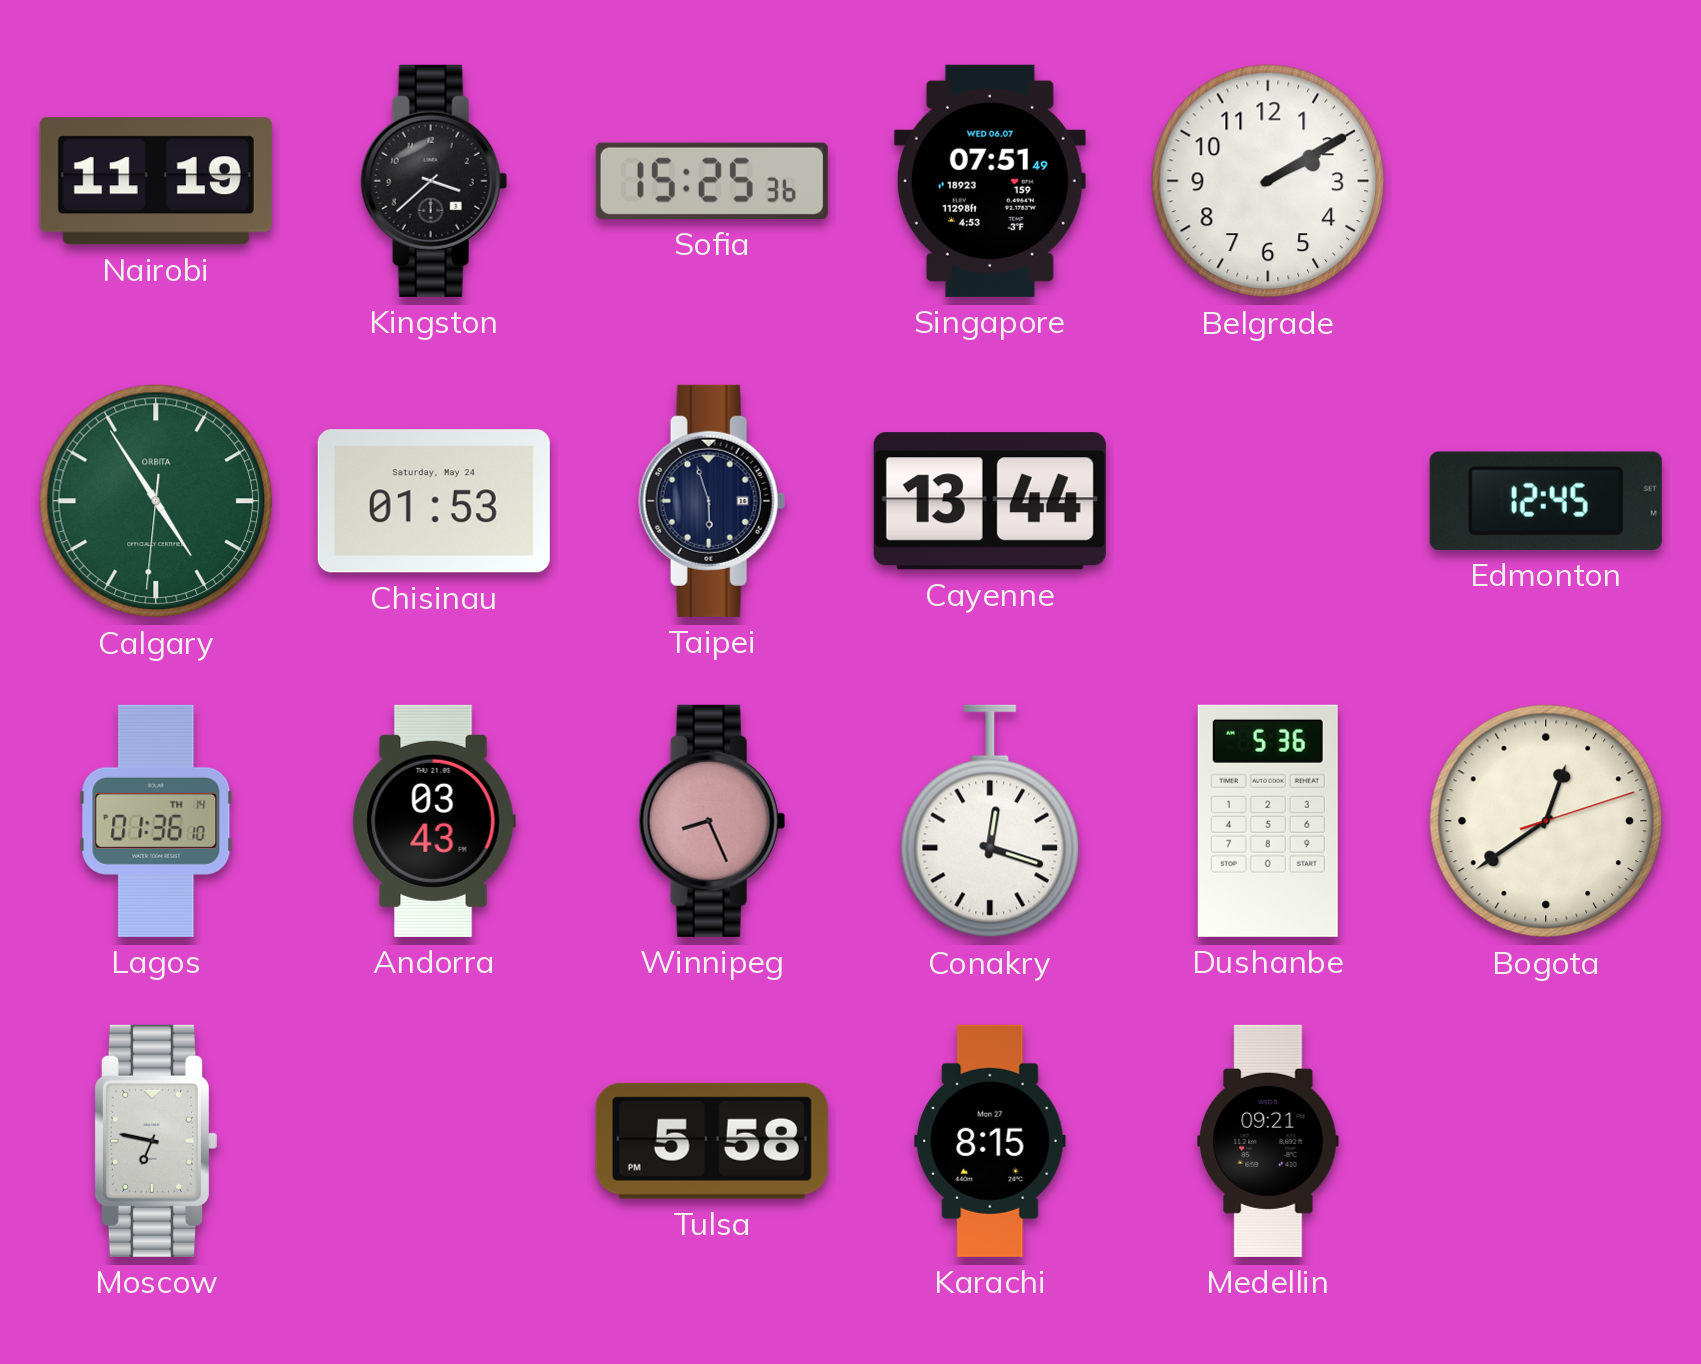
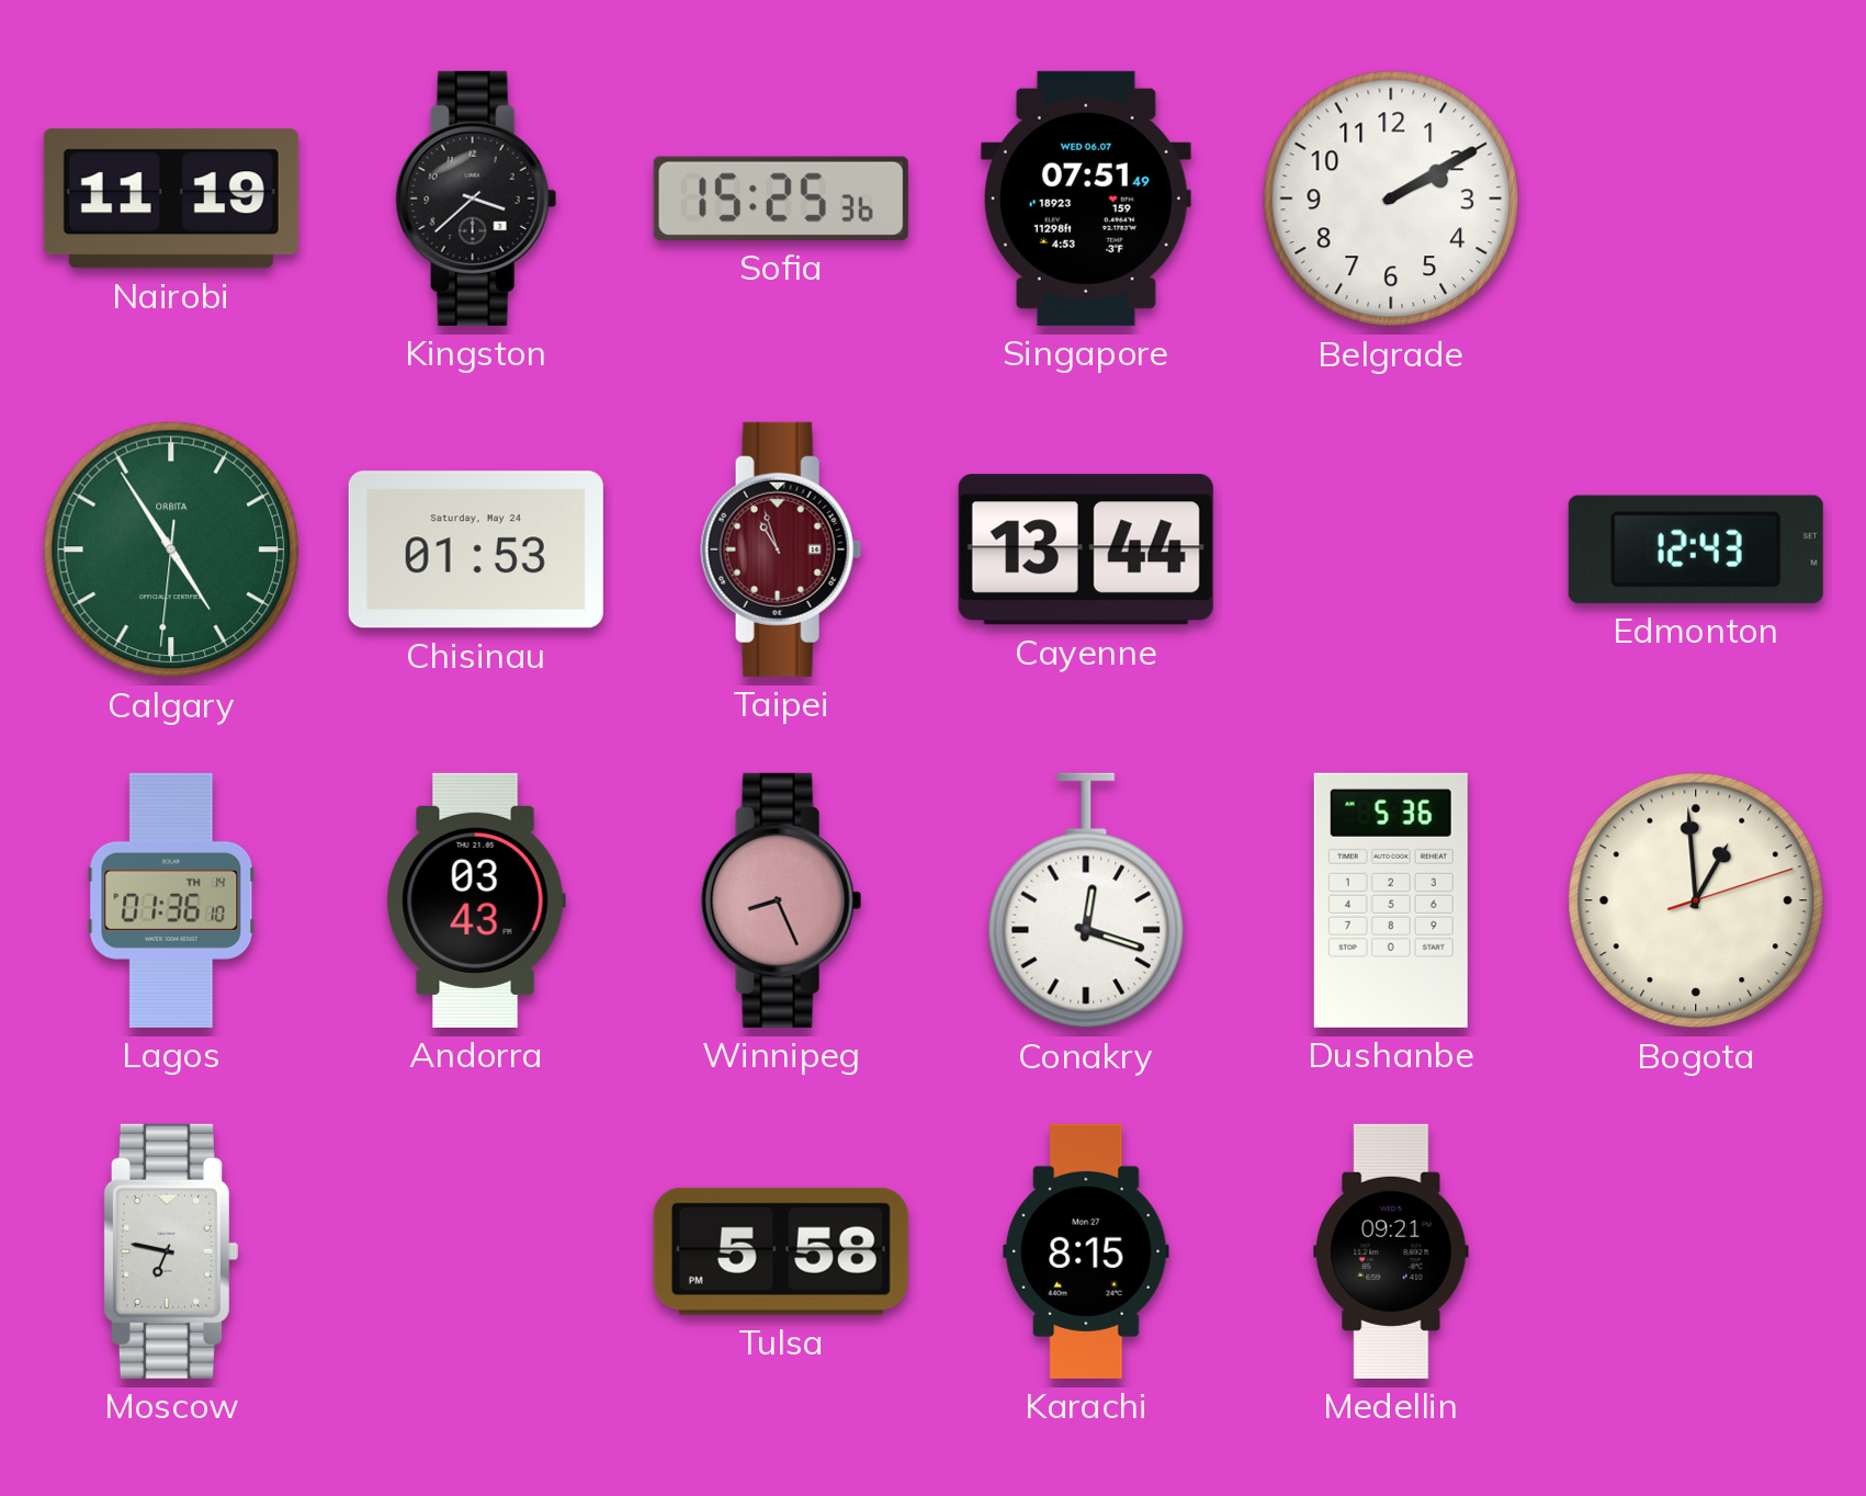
Taipei: 5:57 -> 10:57
Taipei dial: navy -> burgundy
Edmonton: 12:45 -> 12:43
Bogota: 12:39 -> 12:59
